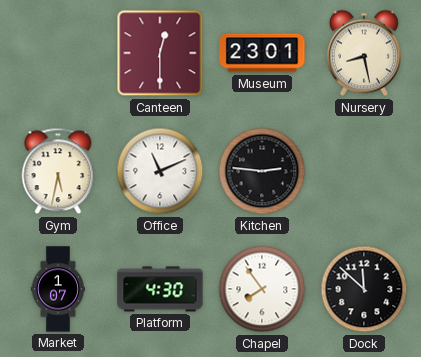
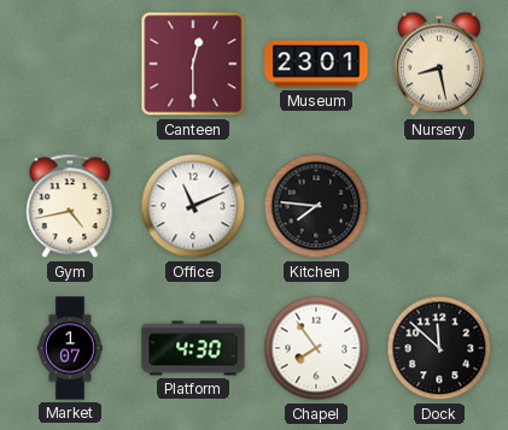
Gym: 5:32 -> 4:43
Kitchen: 2:46 -> 7:46
